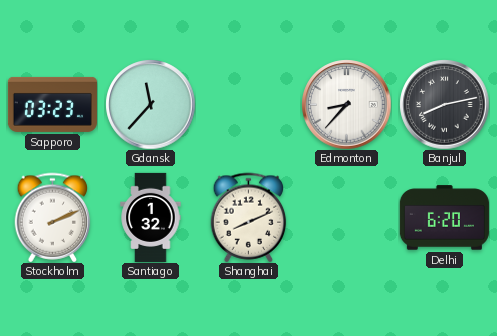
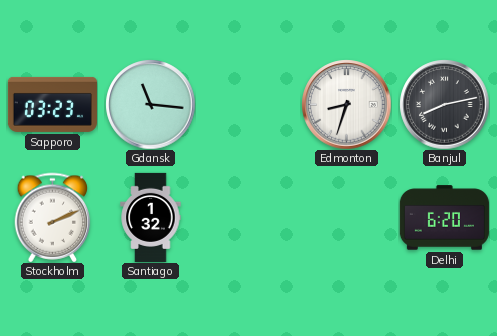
Gdansk: 11:37 -> 11:16
Edmonton: 8:37 -> 8:33
Shanghai: 8:11 -> none
